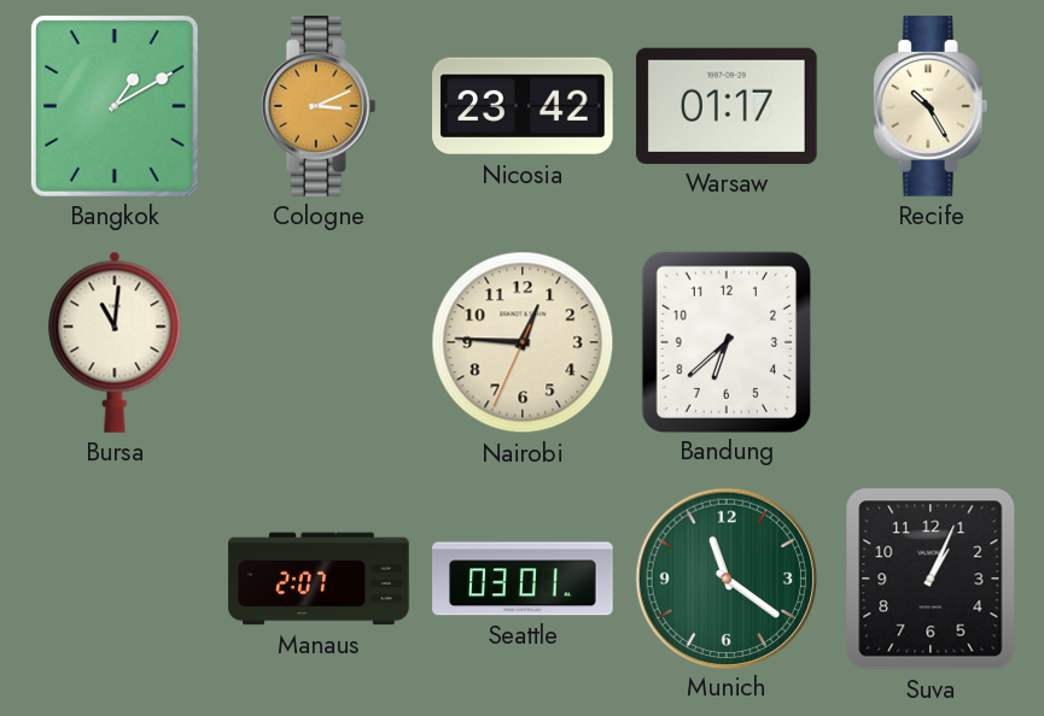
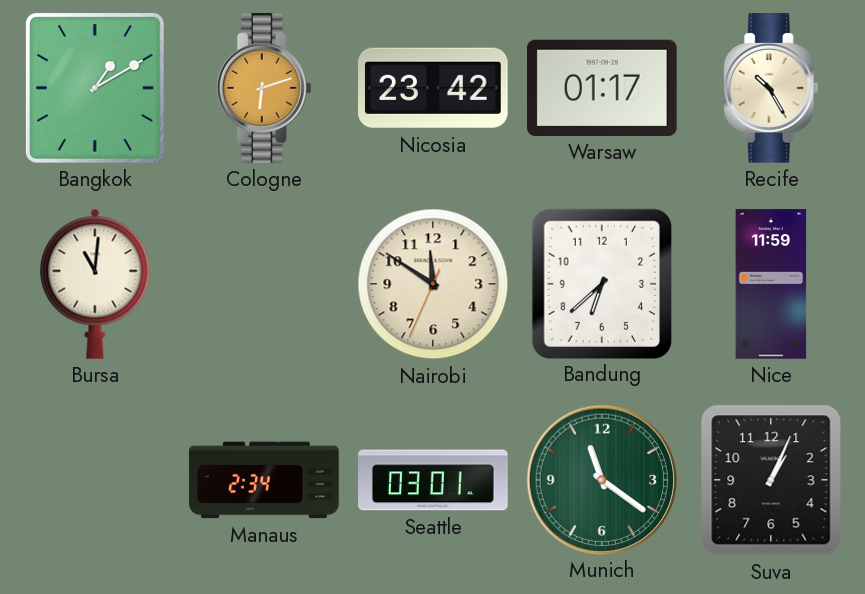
Cologne: 3:11 -> 6:12
Nairobi: 12:45 -> 11:50
Nice: none -> 11:59
Manaus: 2:07 -> 2:34
